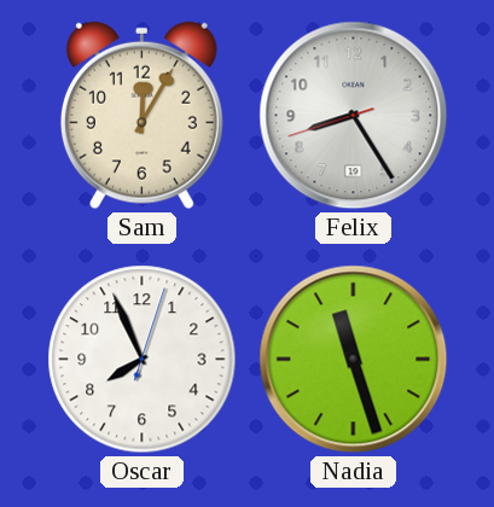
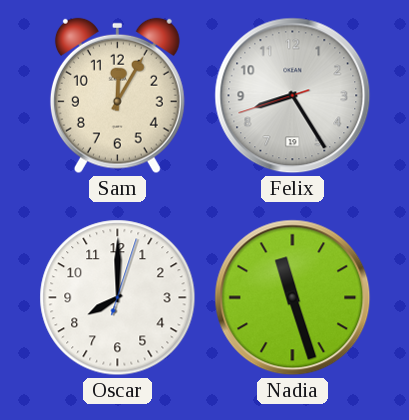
Oscar: 7:56 -> 8:00
